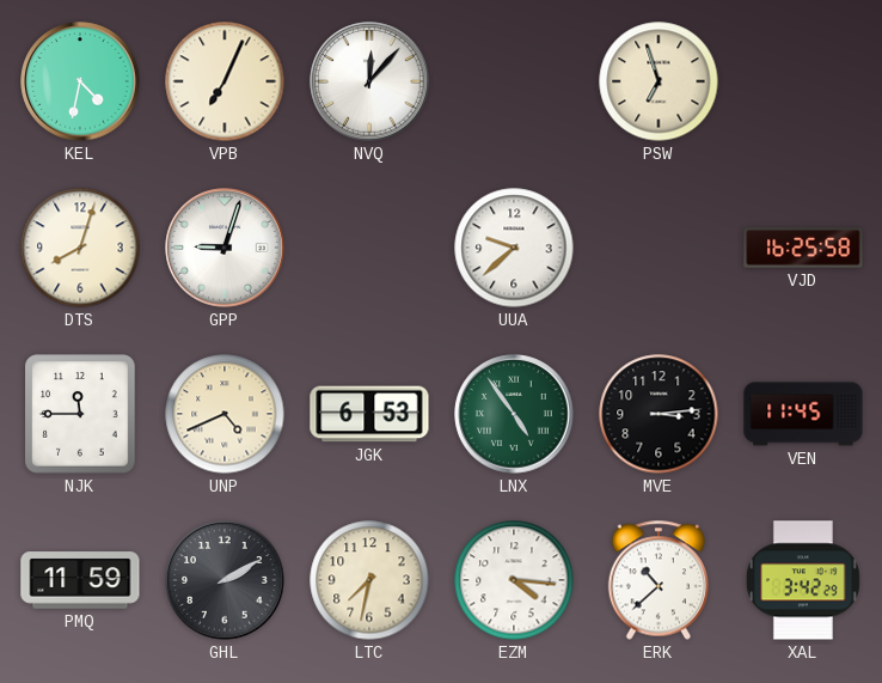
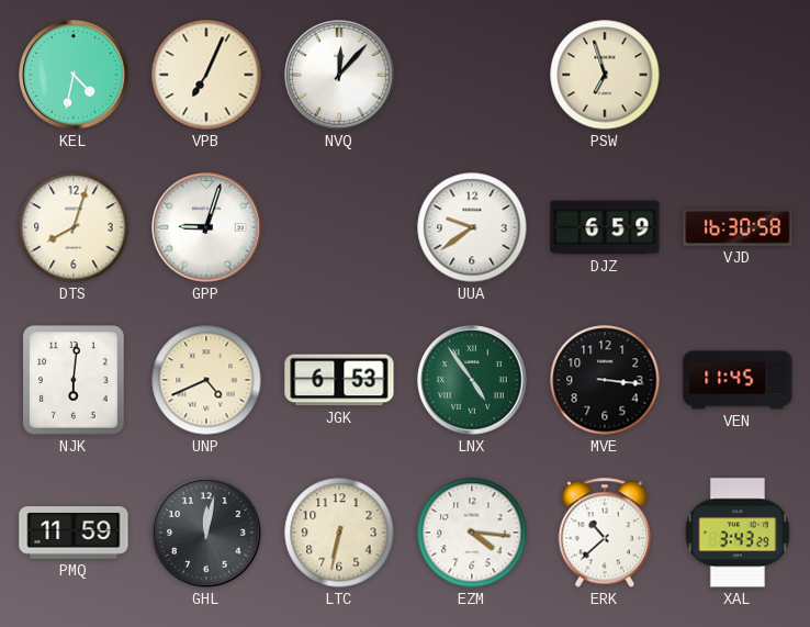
UUA: 9:38 -> 9:39
DJZ: none -> 6:59
VJD: 16:25 -> 16:30
NJK: 11:45 -> 6:01
MVE: 3:14 -> 3:16
GHL: 2:10 -> 12:02
LTC: 7:32 -> 6:32
XAL: 3:42 -> 3:43
